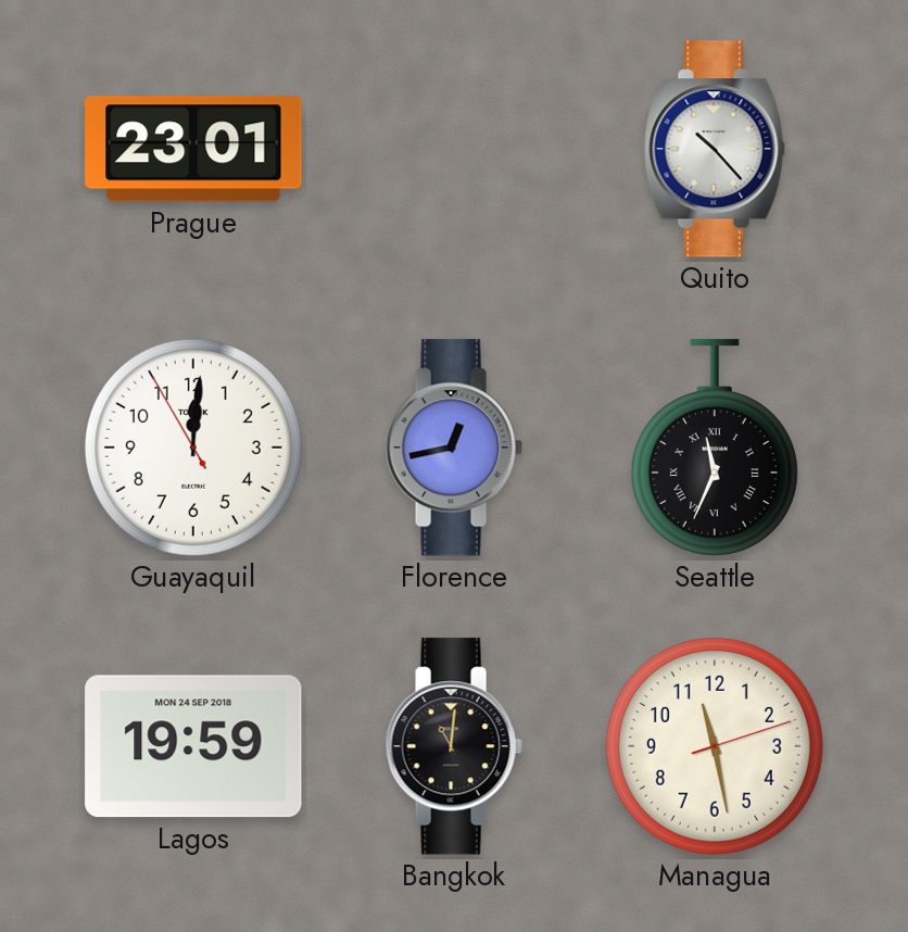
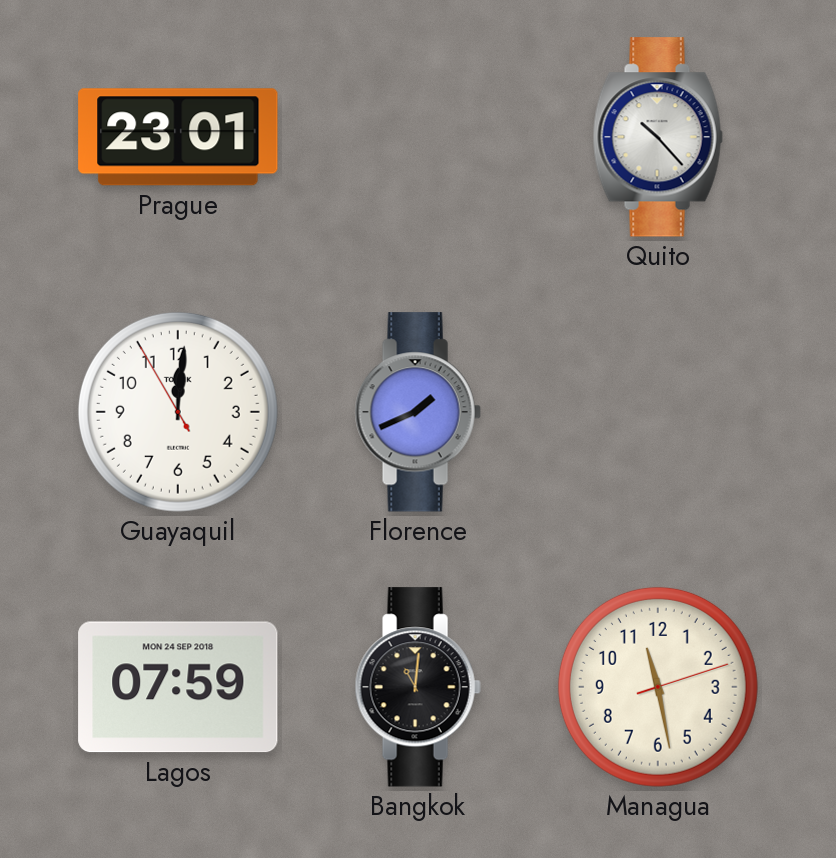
Florence: 12:43 -> 1:41
Seattle: 11:34 -> none
Lagos: 19:59 -> 07:59
